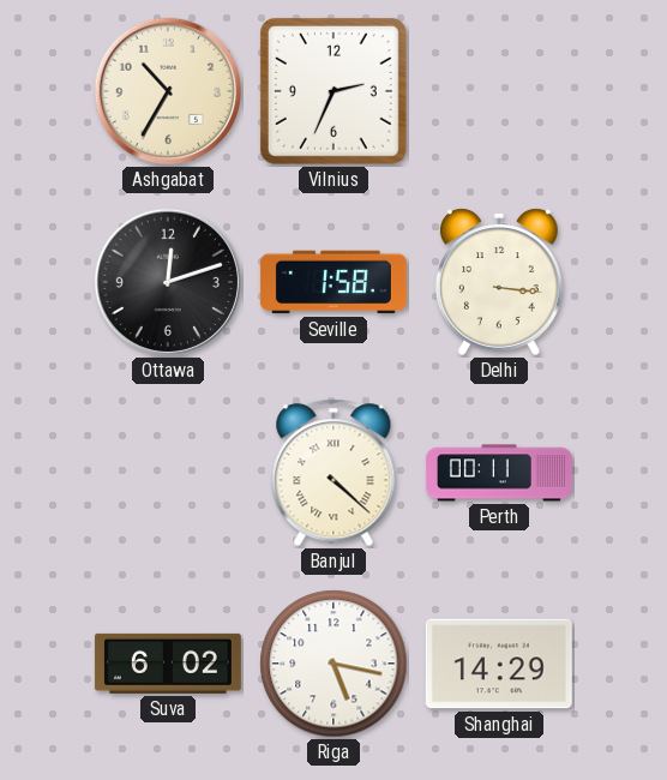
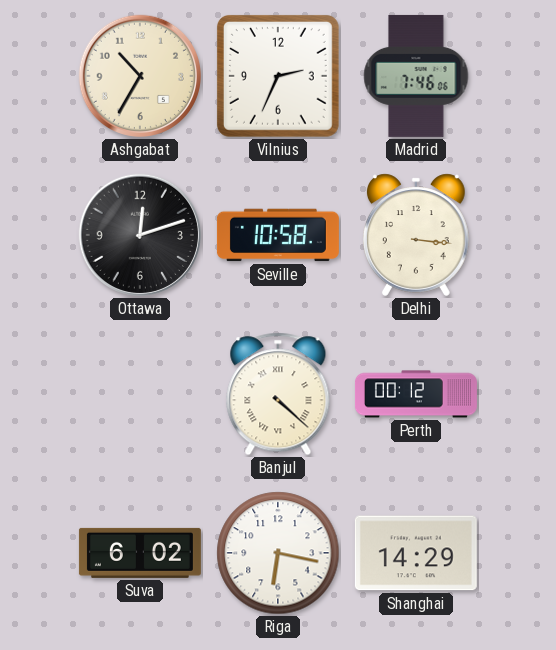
Madrid: none -> 7:46
Seville: 1:58 -> 10:58
Perth: 00:11 -> 00:12
Riga: 5:17 -> 6:17
